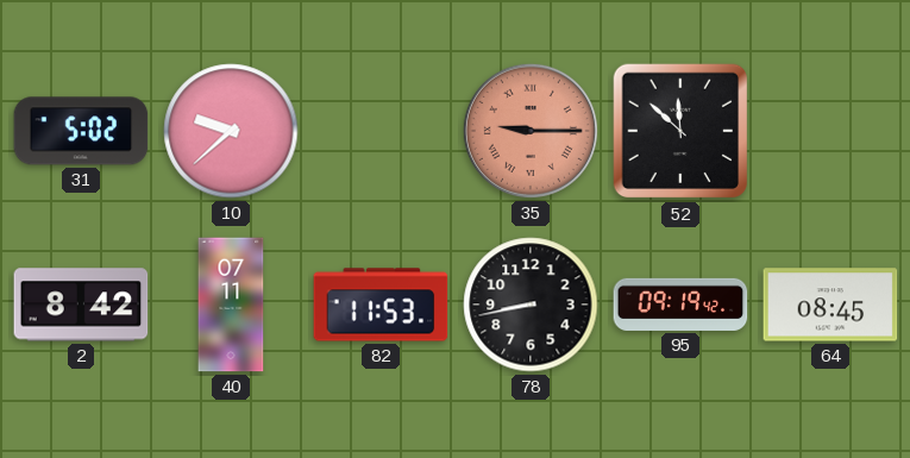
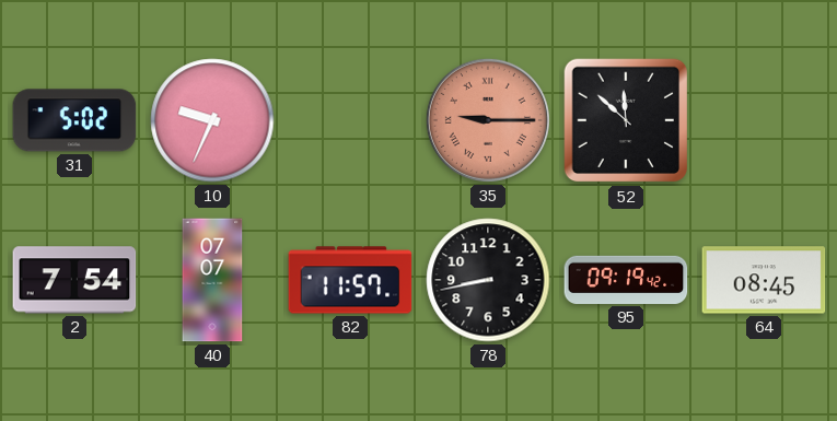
10: 9:38 -> 9:34
2: 8:42 -> 7:54
40: 07:11 -> 07:07
82: 11:53 -> 11:57
